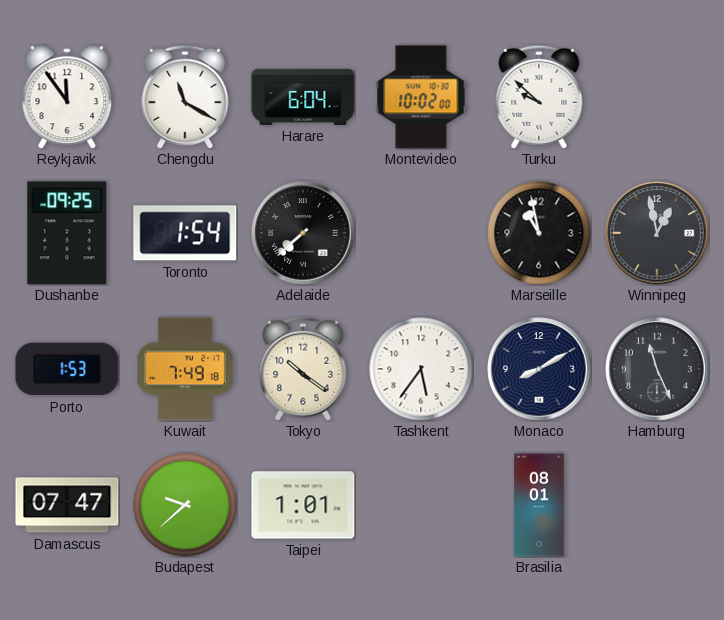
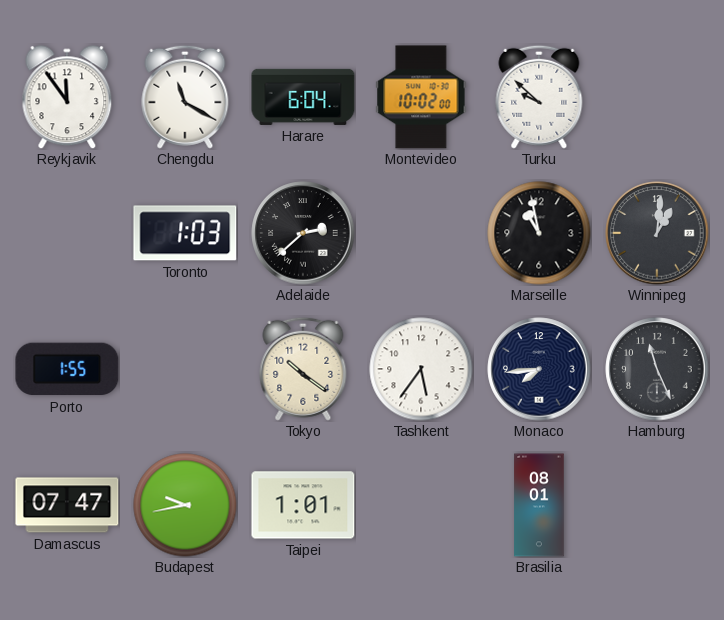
Dushanbe: 09:25 -> none
Toronto: 1:54 -> 1:03
Adelaide: 7:38 -> 2:38
Winnipeg: 12:58 -> 1:01
Porto: 1:53 -> 1:55
Kuwait: 7:49 -> none
Monaco: 8:10 -> 7:44
Budapest: 9:38 -> 9:43
